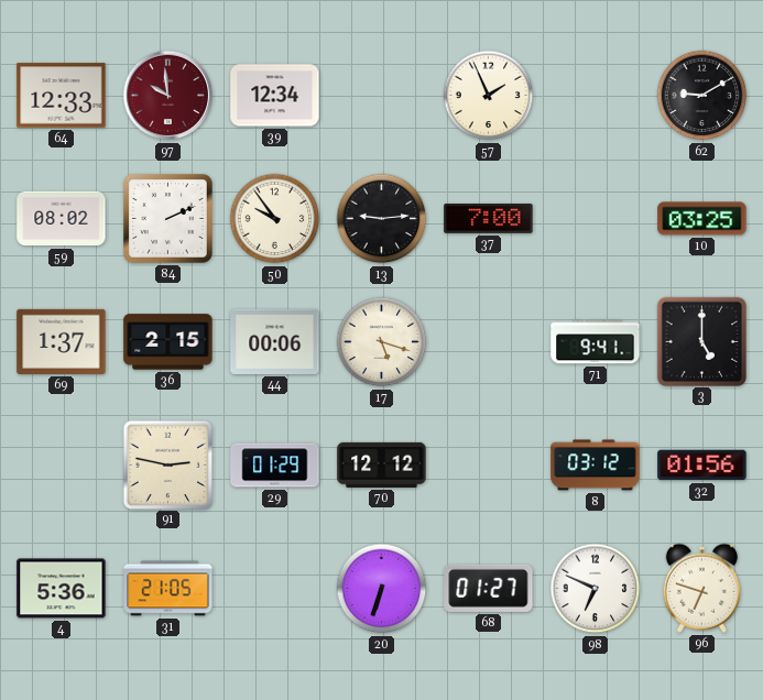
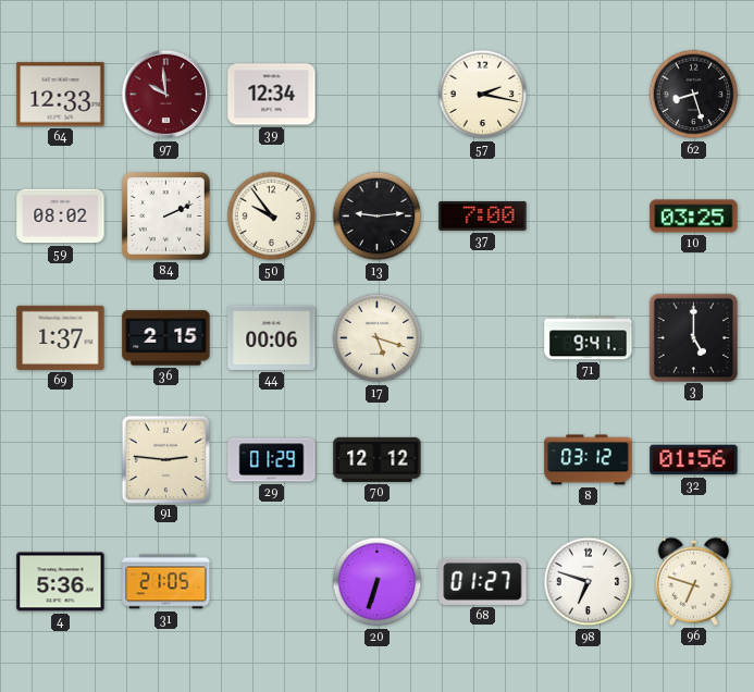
57: 1:56 -> 2:17
62: 9:10 -> 8:27
91: 2:47 -> 2:46
98: 6:49 -> 6:48
